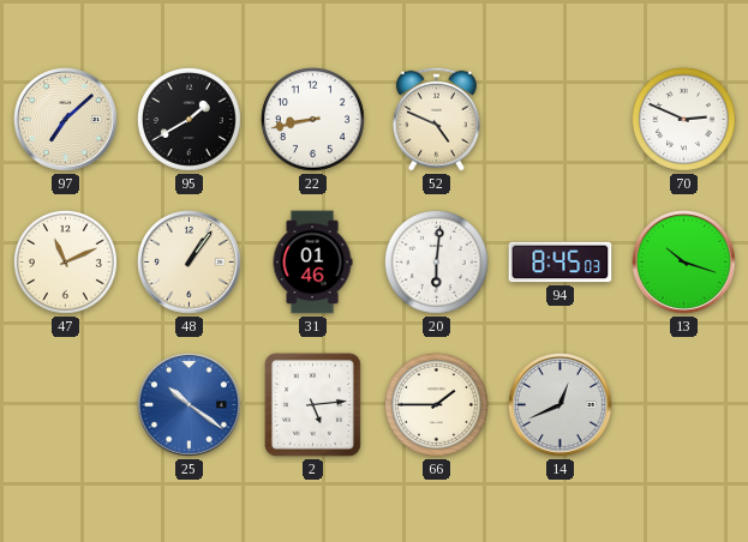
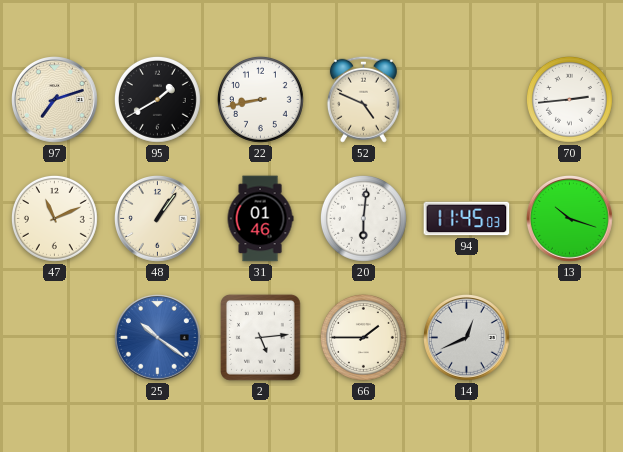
97: 7:08 -> 7:12
70: 2:49 -> 2:44
94: 8:45 -> 11:45
